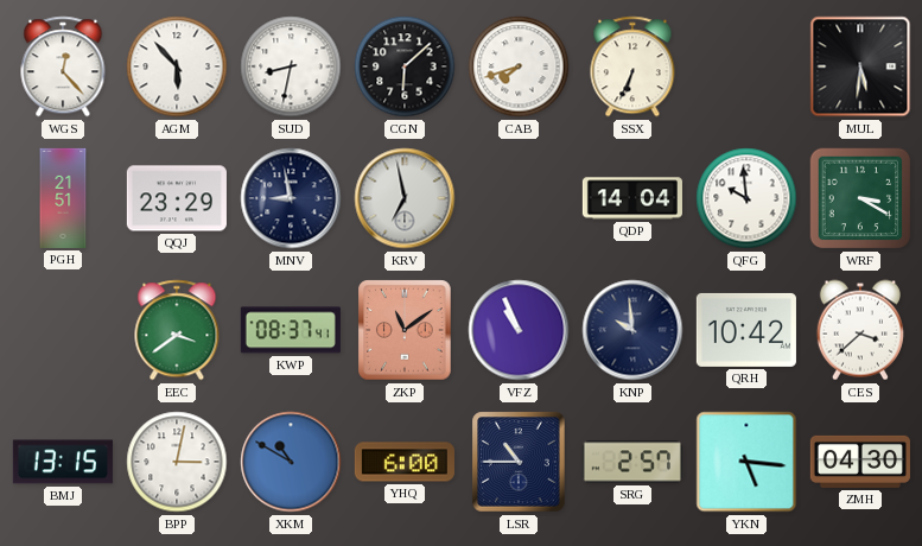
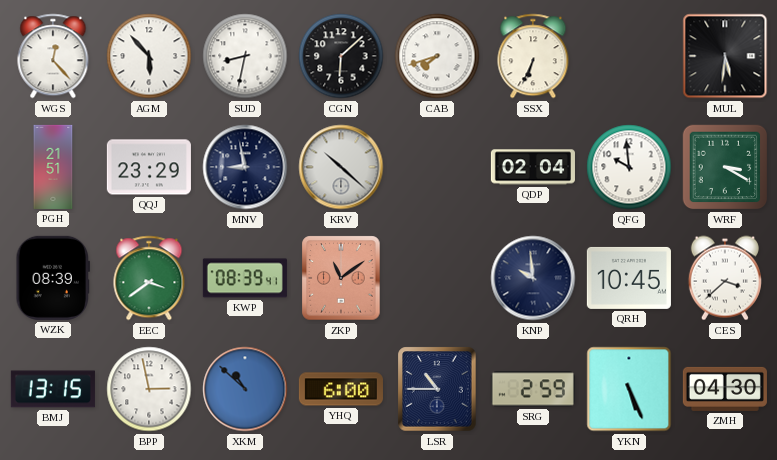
KRV: 6:58 -> 10:22
QDP: 14:04 -> 02:04
WZK: none -> 08:39
KWP: 08:37 -> 08:39
VFZ: 10:56 -> none
QRH: 10:42 -> 10:45
BPP: 3:02 -> 2:58
XKM: 10:50 -> 10:52
SRG: 2:57 -> 2:59
YKN: 5:16 -> 5:26
